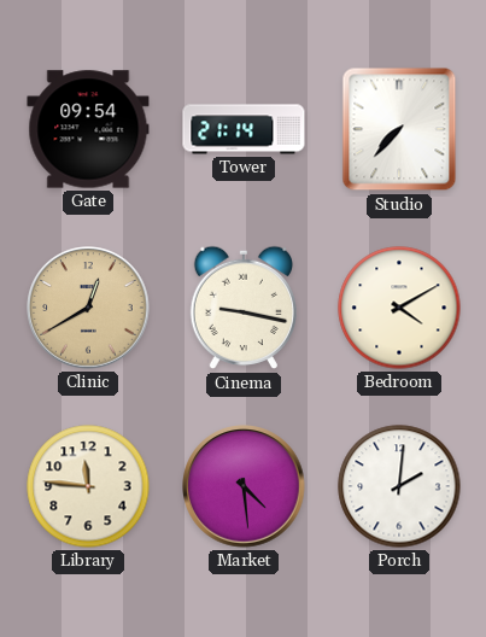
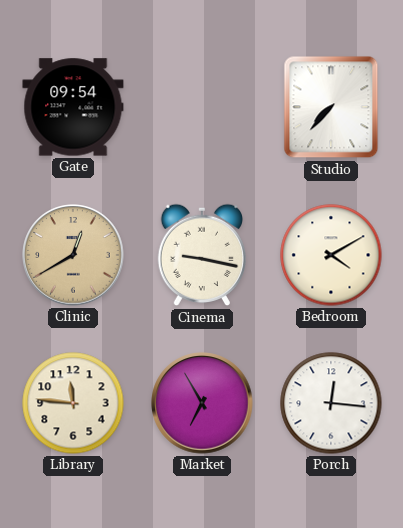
Tower: 21:14 -> none
Market: 4:29 -> 6:55
Porch: 2:01 -> 12:16
